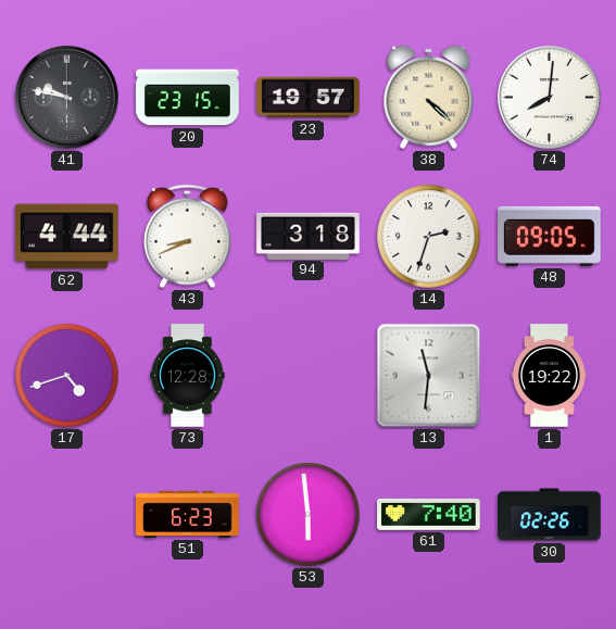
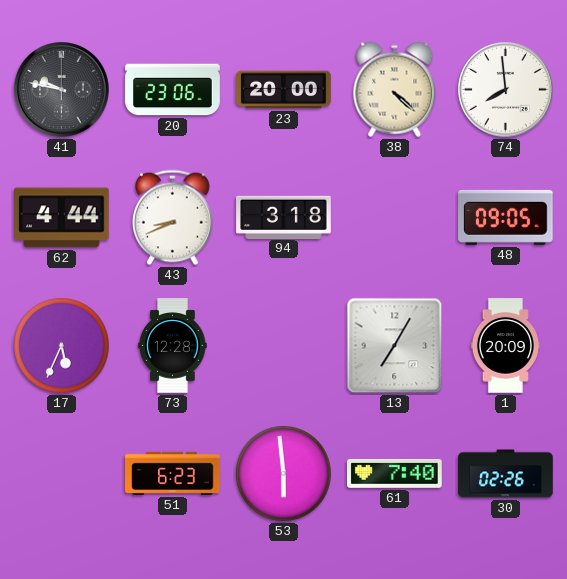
20: 23:15 -> 23:06
23: 19:57 -> 20:00
74: 8:01 -> 7:59
14: 2:33 -> none
17: 4:42 -> 5:34
13: 11:31 -> 7:05
1: 19:22 -> 20:09
